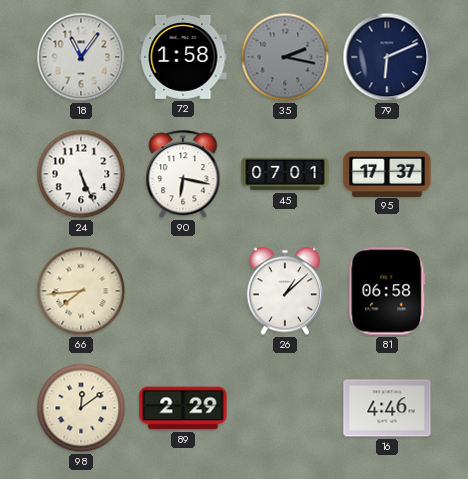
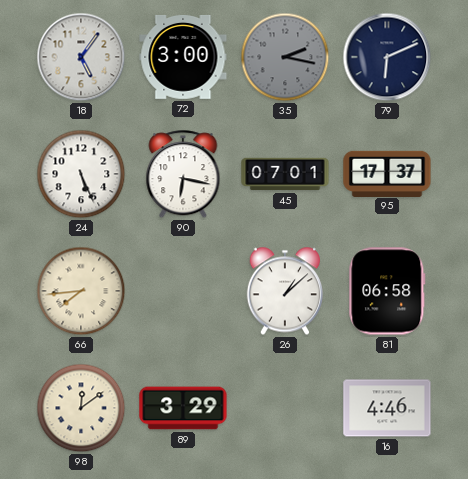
18: 11:06 -> 5:06
72: 1:58 -> 3:00
89: 2:29 -> 3:29
